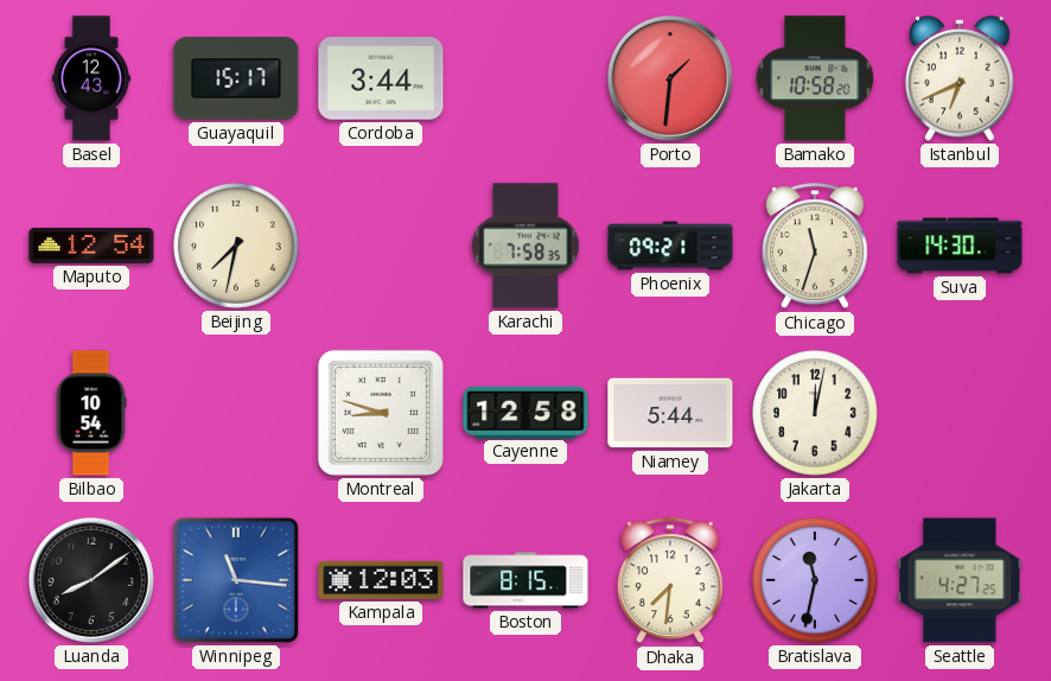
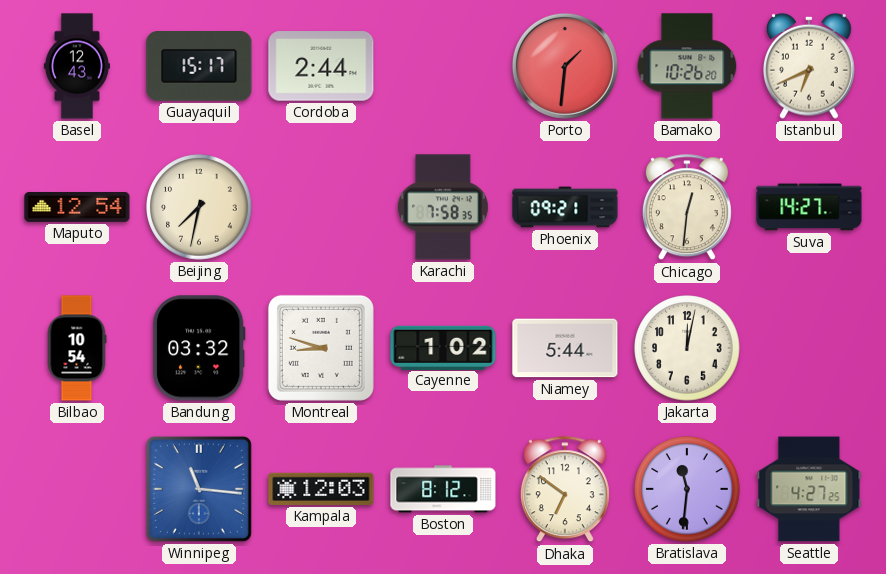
Cordoba: 3:44 -> 2:44
Bamako: 10:58 -> 10:26
Chicago: 11:33 -> 12:31
Suva: 14:30 -> 14:27
Bandung: none -> 03:32
Cayenne: 12:58 -> 1:02
Luanda: 8:09 -> none
Boston: 8:15 -> 8:12
Dhaka: 7:31 -> 6:51
Bratislava: 11:32 -> 11:31
